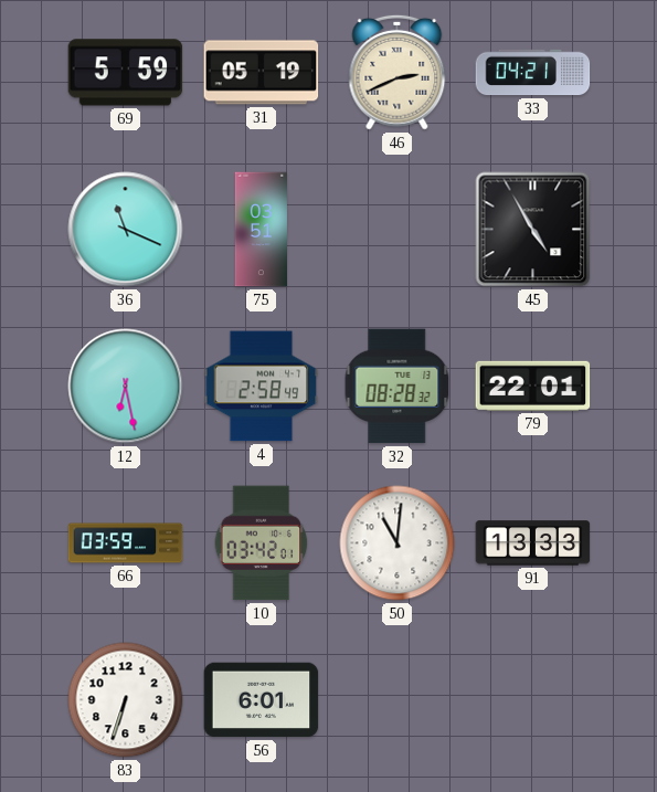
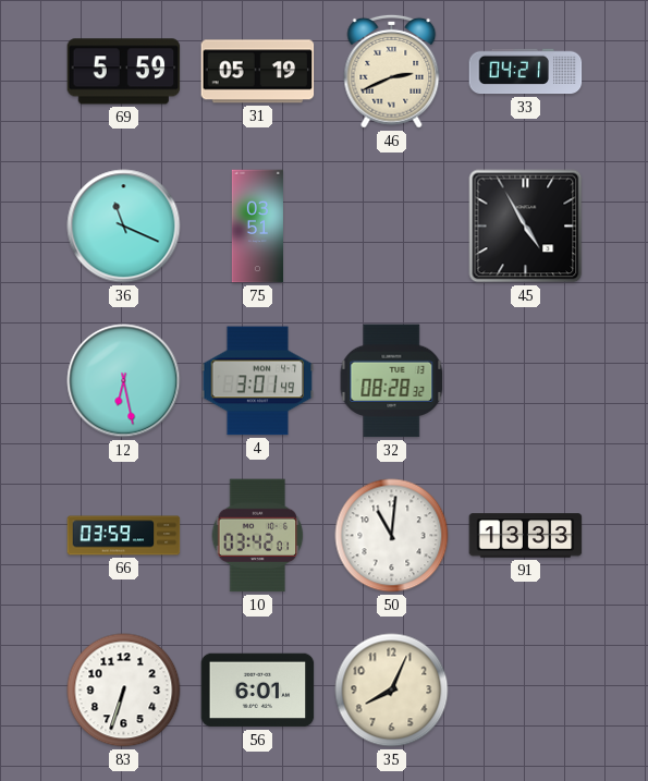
4: 2:58 -> 3:01
79: 22:01 -> none
35: none -> 8:04
